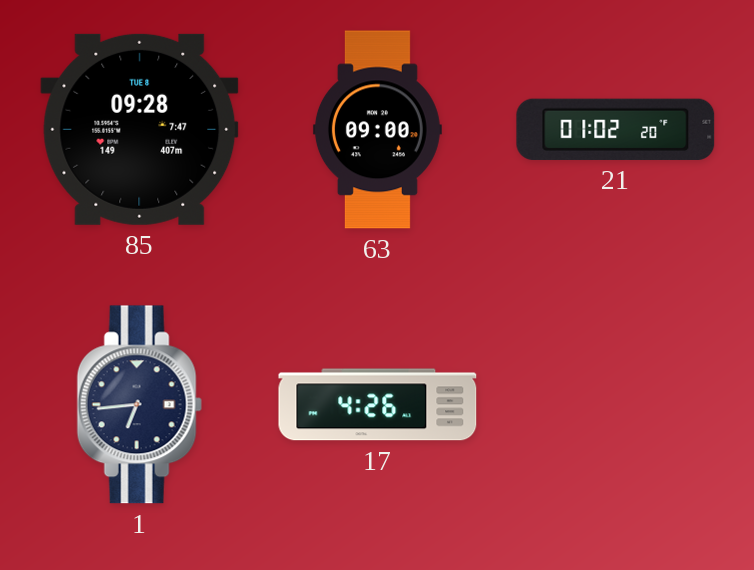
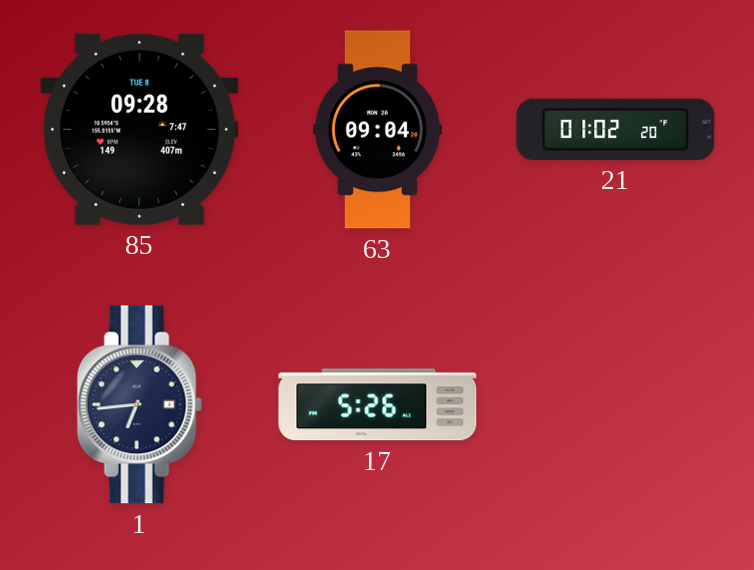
63: 09:00 -> 09:04
17: 4:26 -> 5:26
